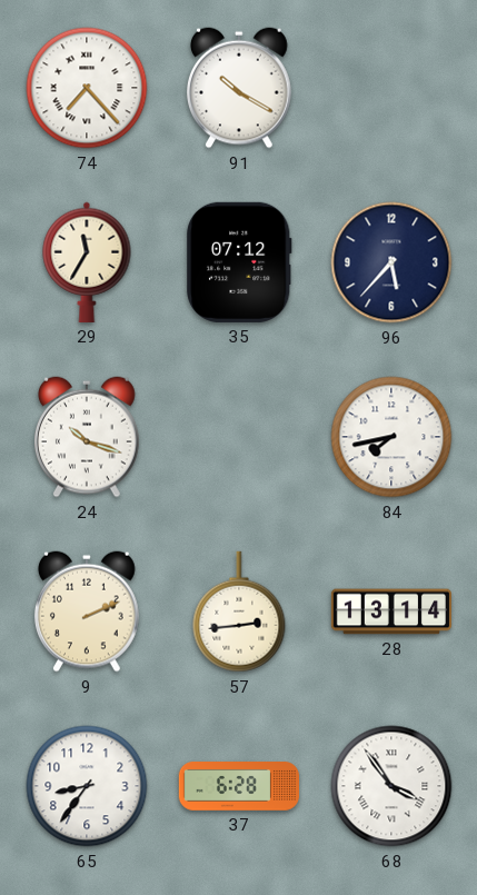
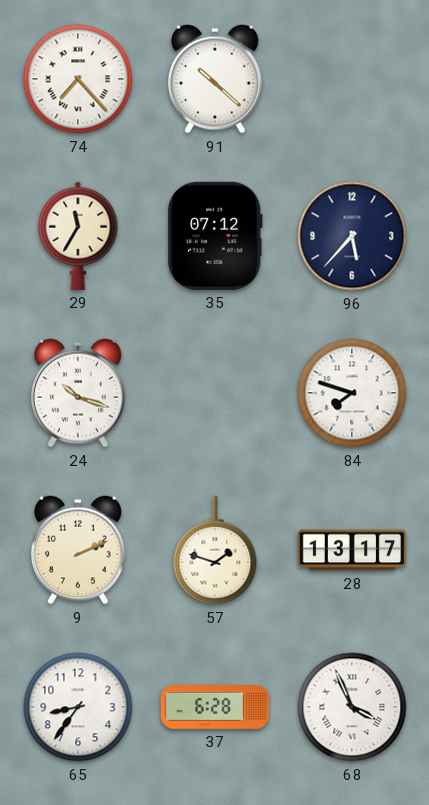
91: 10:20 -> 10:22
84: 7:43 -> 7:48
57: 2:44 -> 1:48
28: 13:14 -> 13:17
68: 3:54 -> 3:56
